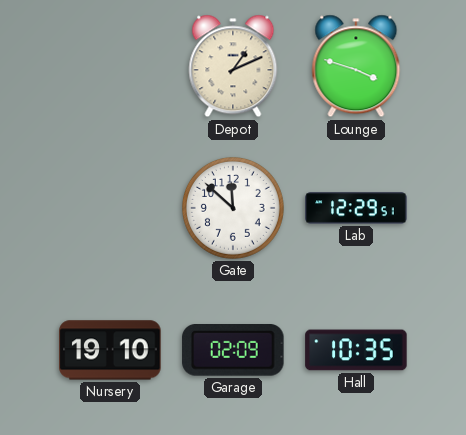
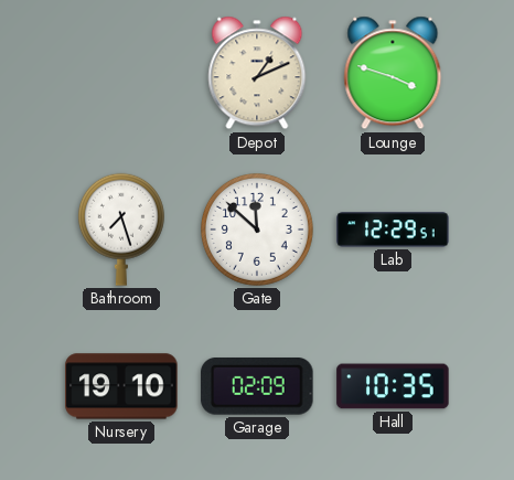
Bathroom: none -> 7:27
